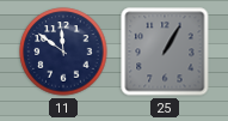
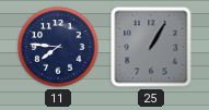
11: 11:51 -> 7:46
